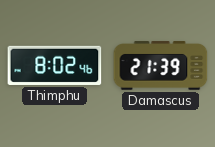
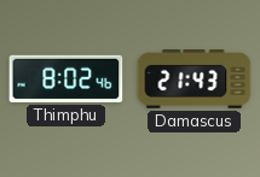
Damascus: 21:39 -> 21:43
